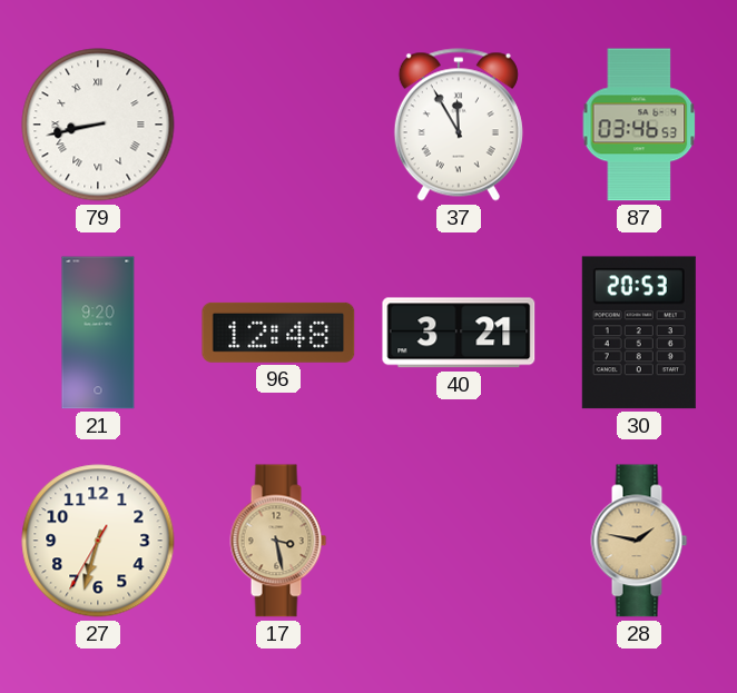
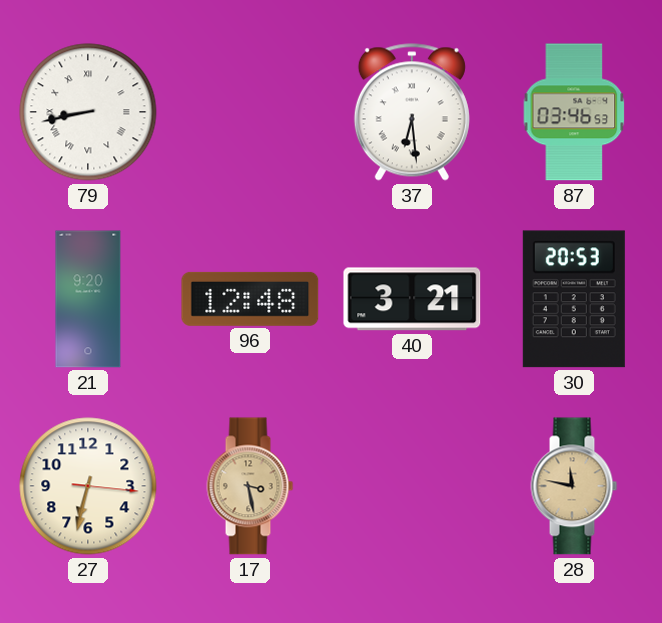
37: 11:55 -> 6:29
27: 6:32:35 -> 6:32:16
28: 1:47 -> 11:47
